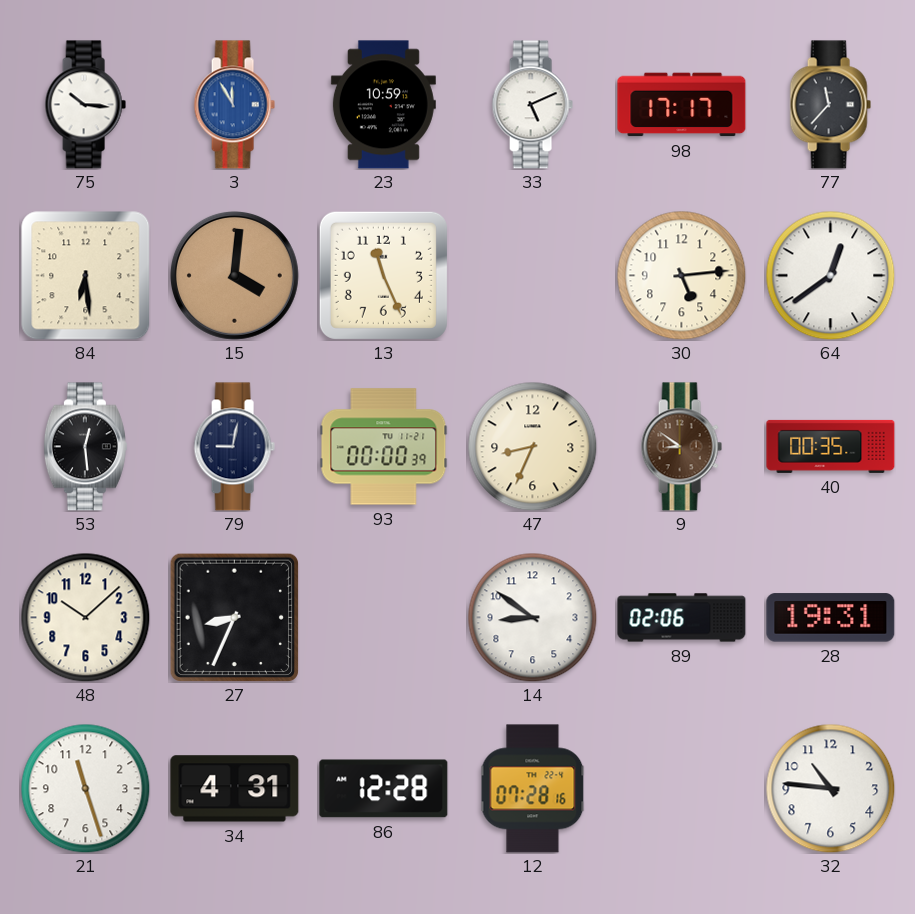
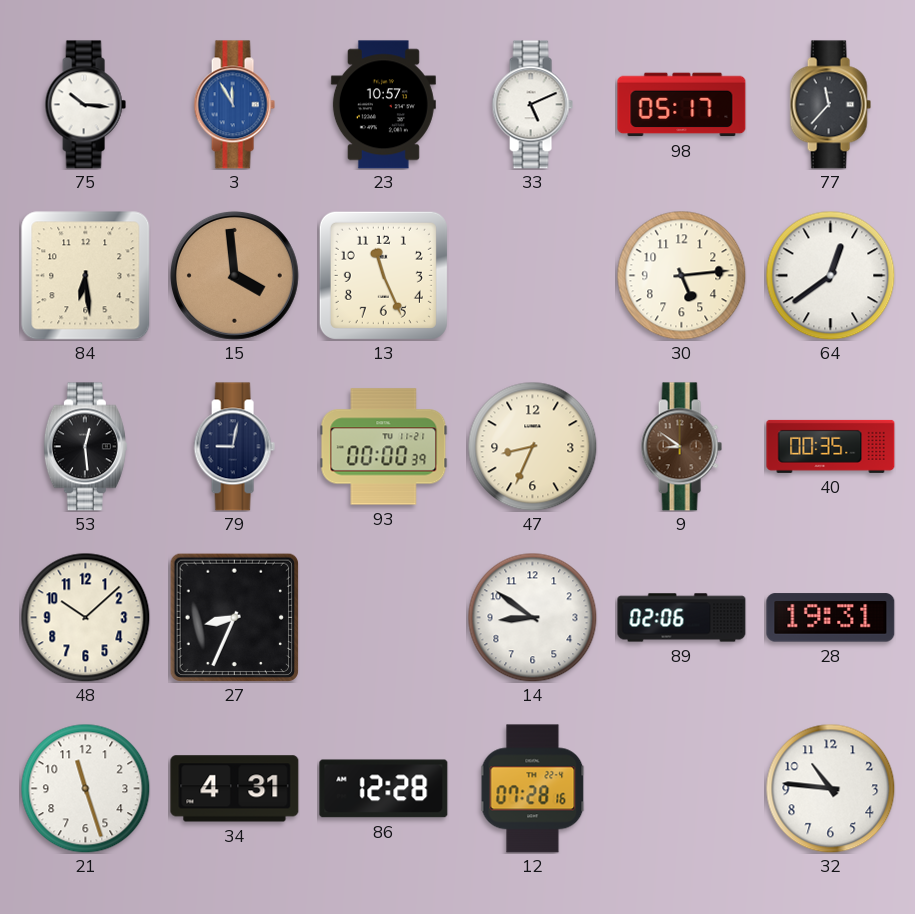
23: 10:59 -> 10:57
98: 17:17 -> 05:17
15: 4:01 -> 3:59
